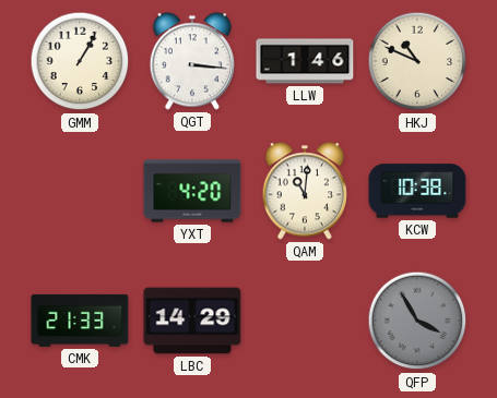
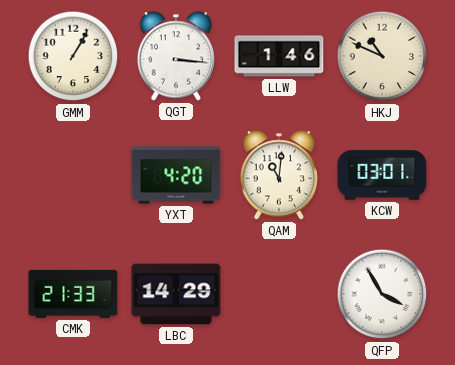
KCW: 10:38 -> 03:01
QFP dial: grey -> white
